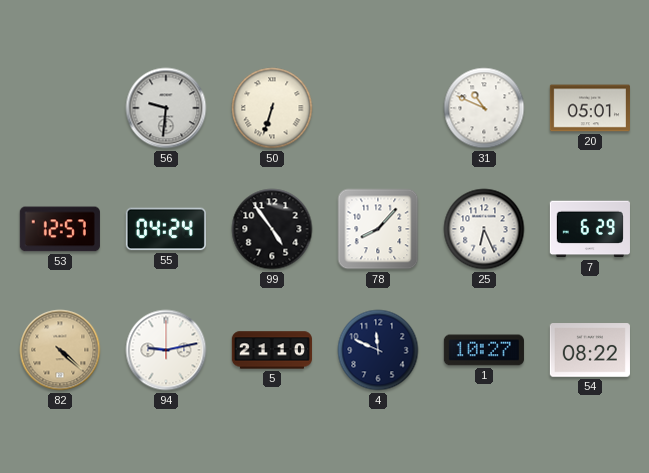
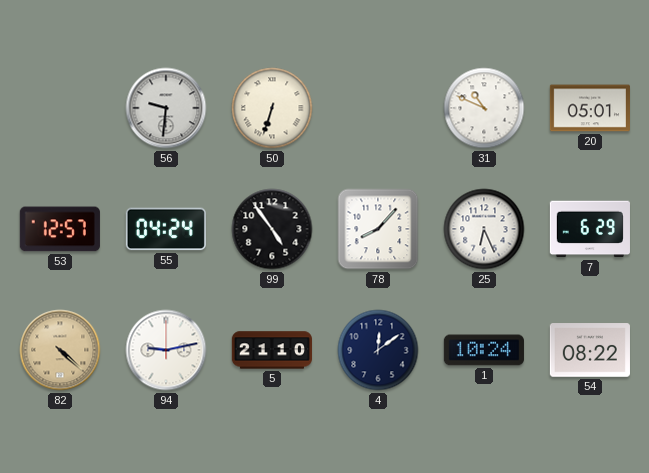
4: 11:49 -> 12:09
1: 10:27 -> 10:24
